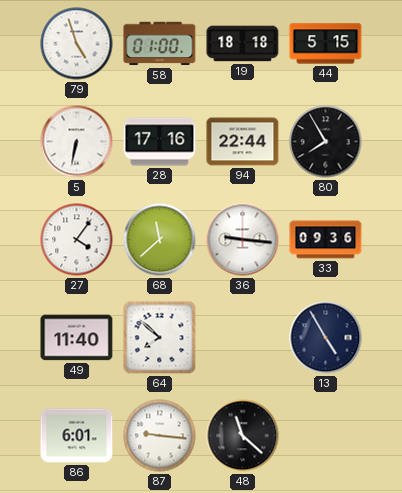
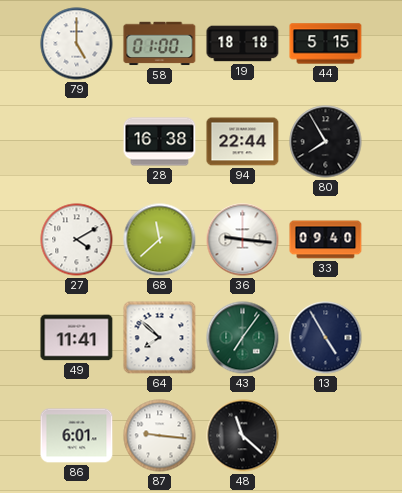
79: 4:57 -> 5:00
5: 6:32 -> none
28: 17:16 -> 16:38
27: 4:06 -> 4:10
33: 09:36 -> 09:40
49: 11:40 -> 11:41
43: none -> 7:06
